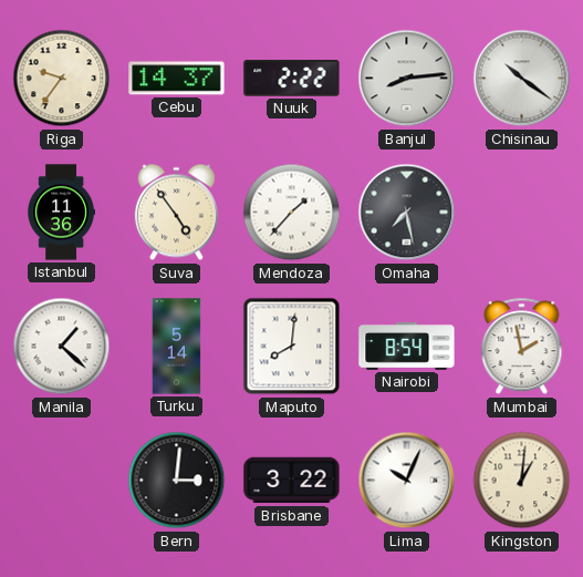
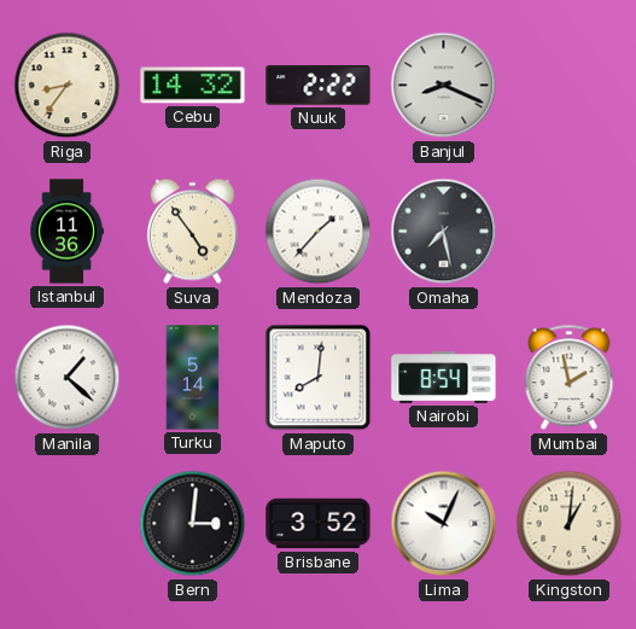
Riga: 9:36 -> 8:36
Cebu: 14:37 -> 14:32
Banjul: 8:14 -> 8:19
Chisinau: 10:21 -> none
Brisbane: 3:22 -> 3:52
